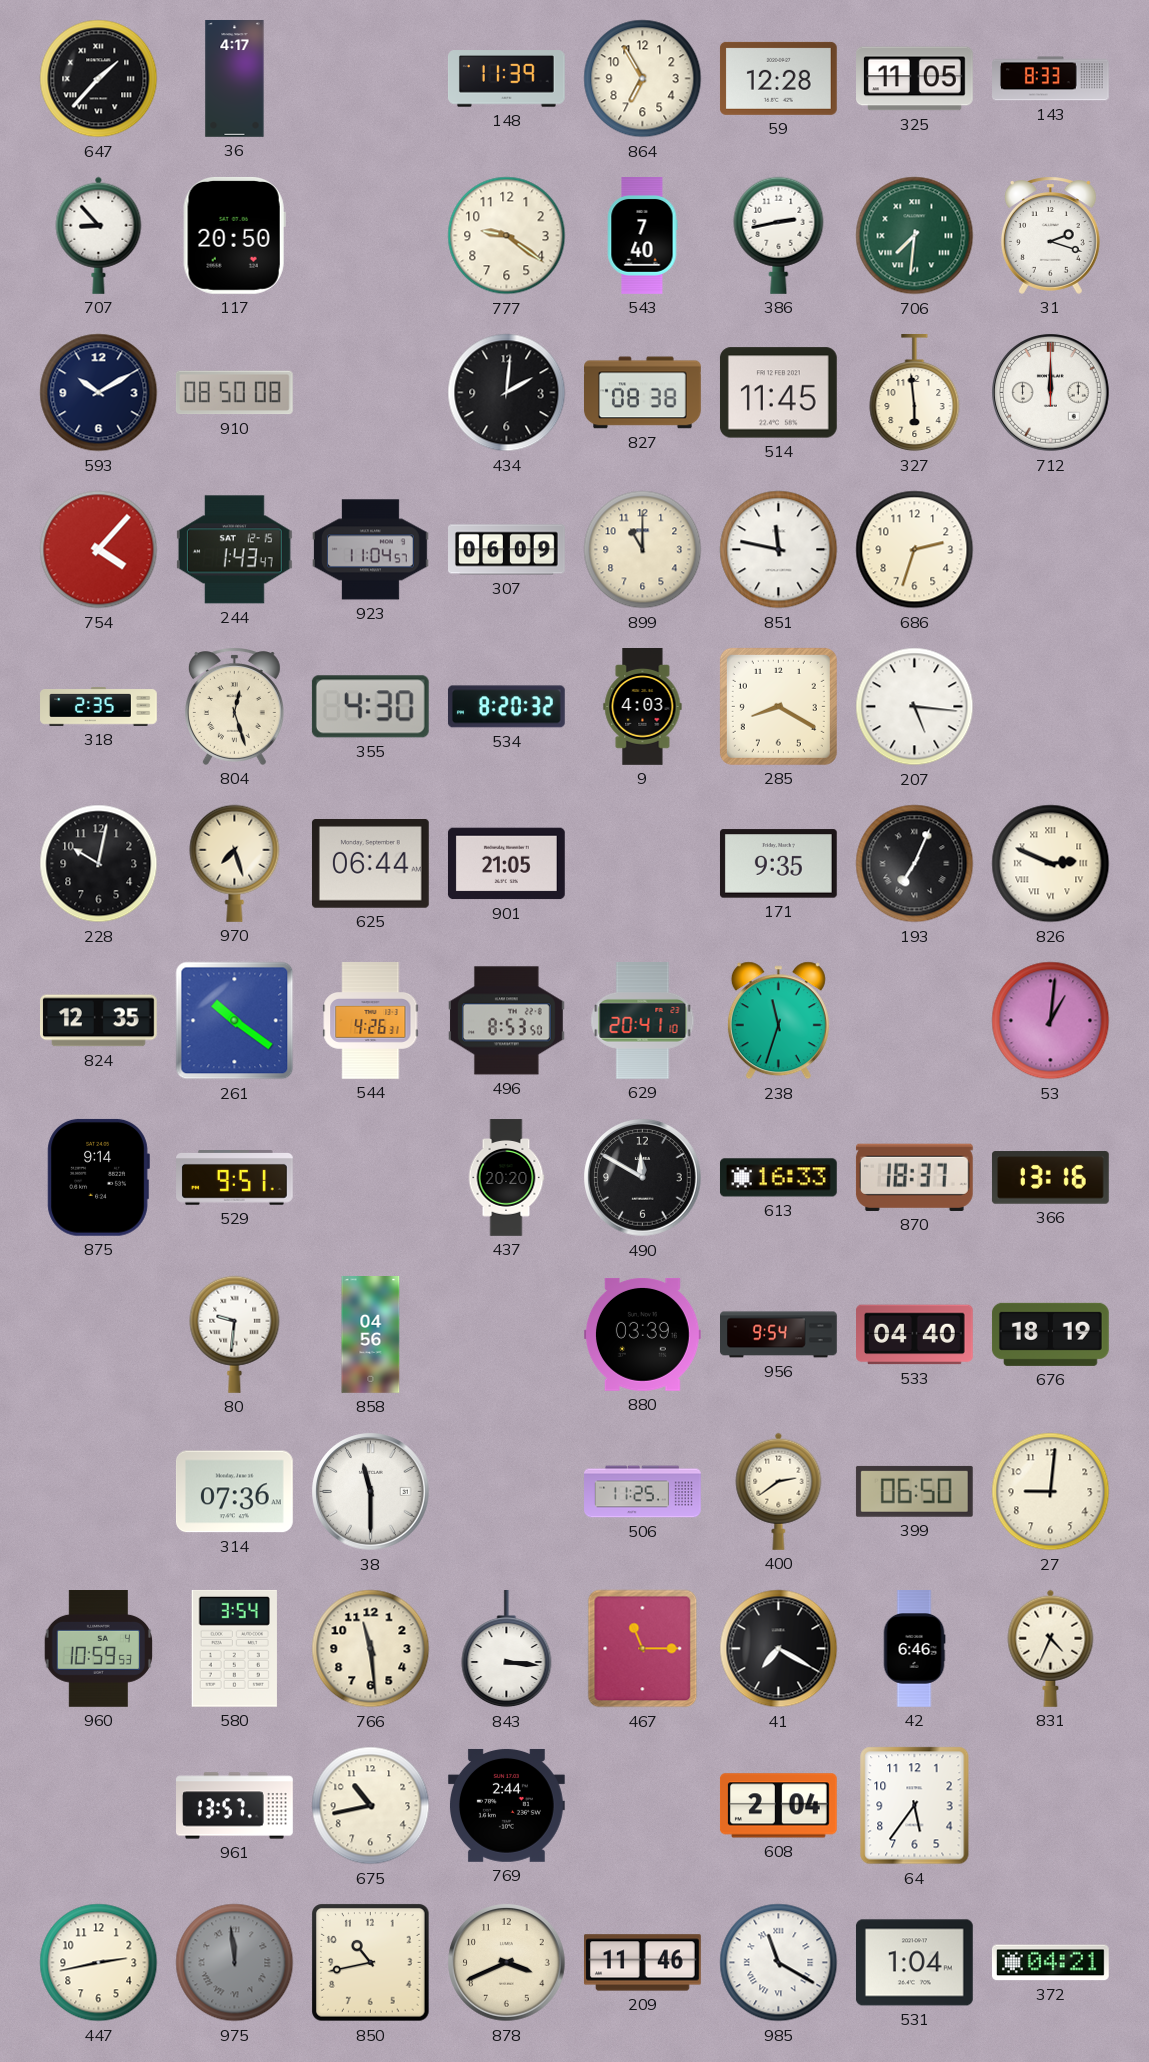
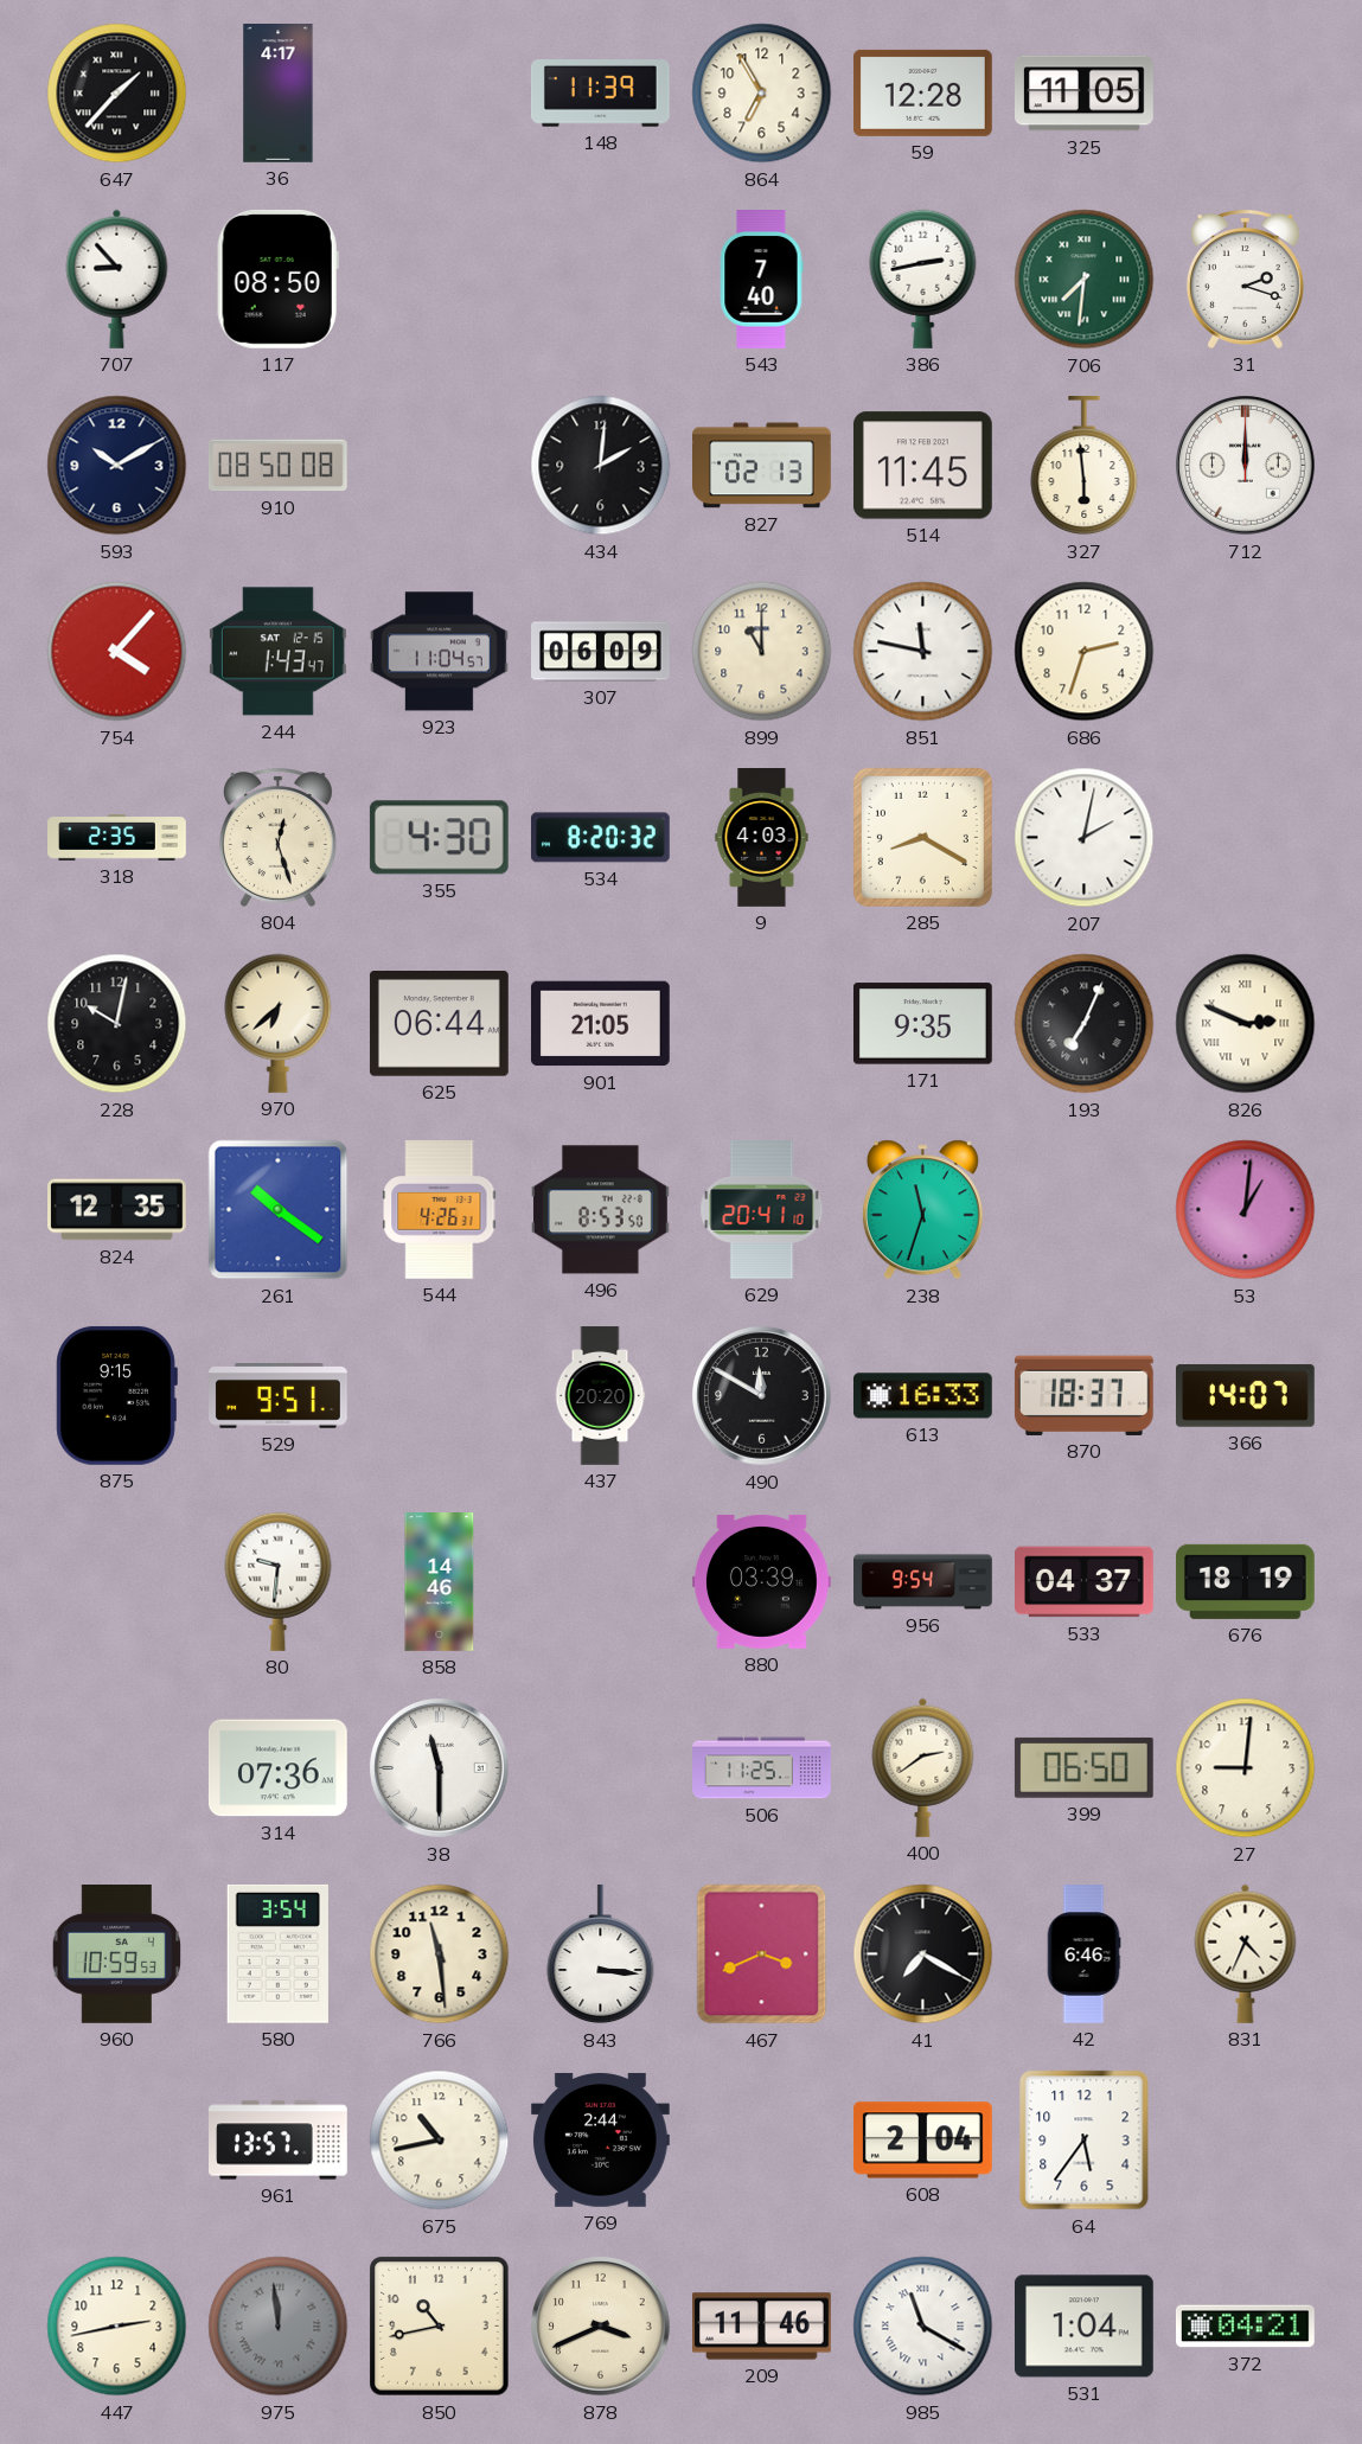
143: 8:33 -> none
117: 20:50 -> 08:50
777: 9:21 -> none
827: 08:38 -> 02:13
207: 5:16 -> 2:02
970: 7:27 -> 6:38
875: 9:14 -> 9:15
366: 13:16 -> 14:07
858: 04:56 -> 14:46
533: 04:40 -> 04:37
467: 11:15 -> 3:41
